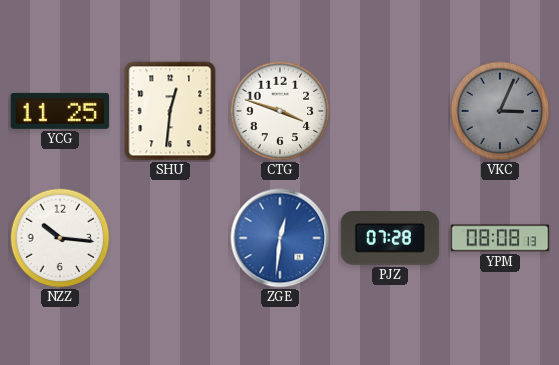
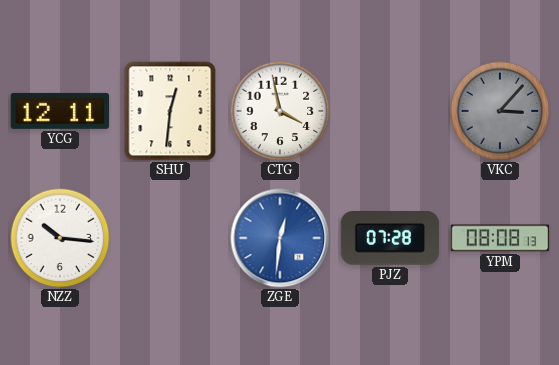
YCG: 11:25 -> 12:11
CTG: 3:48 -> 3:58
VKC: 3:04 -> 3:07
